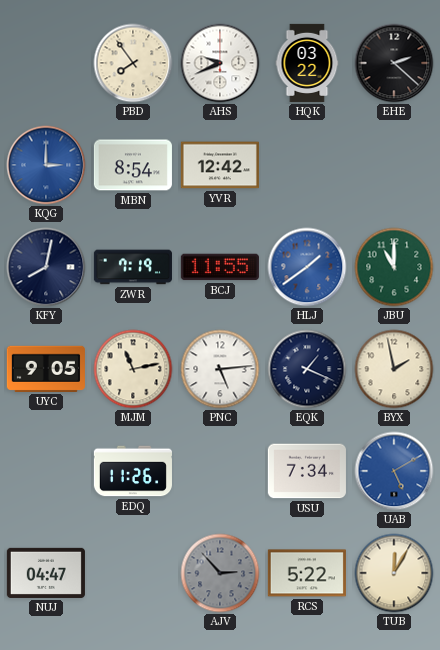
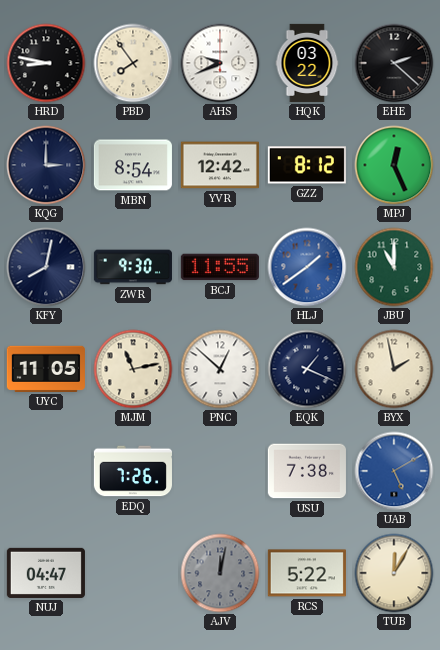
HRD: none -> 8:47
KQG dial: blue -> navy
GZZ: none -> 8:12
MPJ: none -> 12:26
ZWR: 7:19 -> 9:30
UYC: 9:05 -> 11:05
PNC: 5:14 -> 12:52
EDQ: 11:26 -> 7:26
USU: 7:34 -> 7:38
AJV: 2:53 -> 12:02
